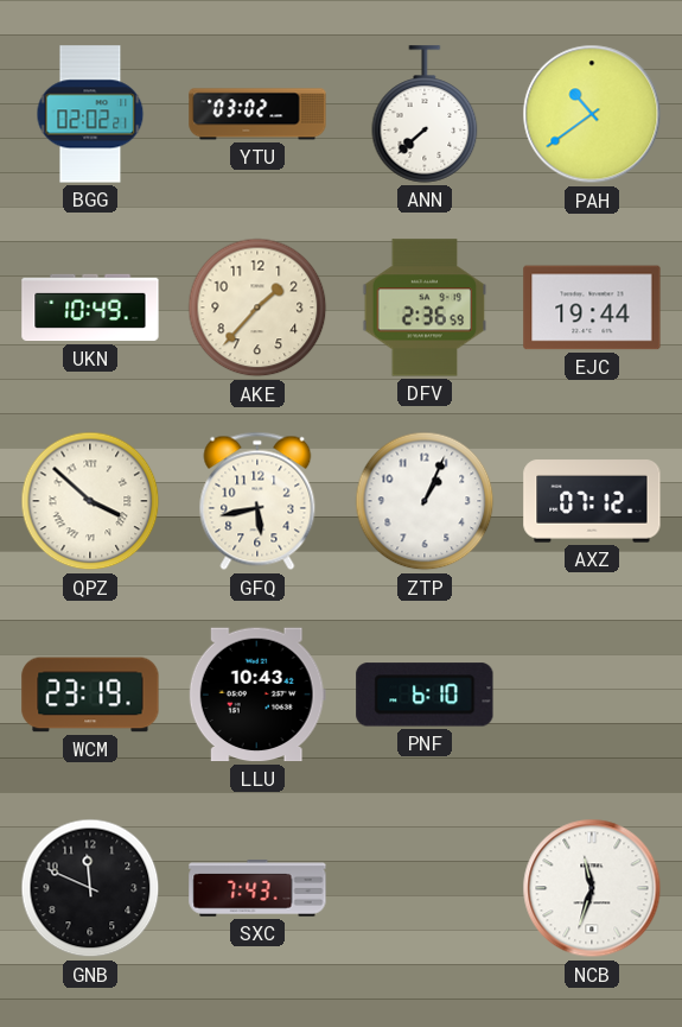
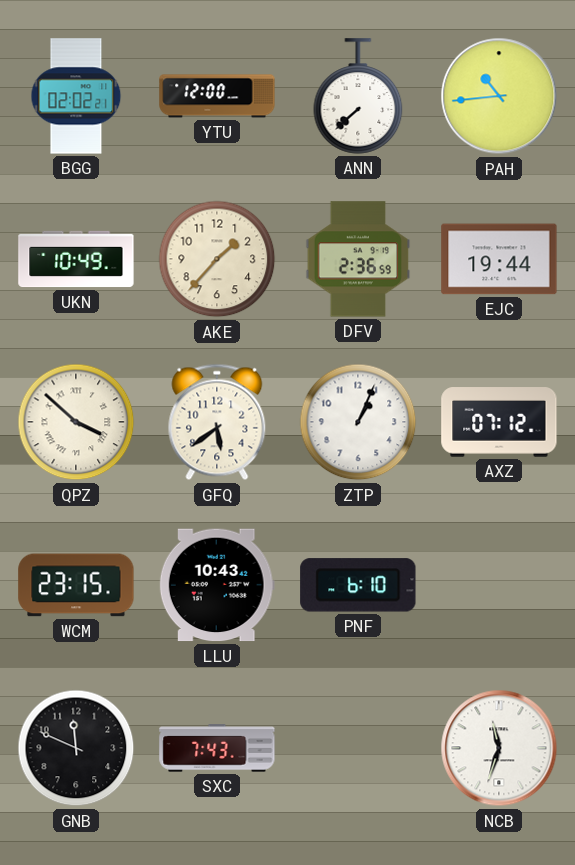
YTU: 03:02 -> 12:00
PAH: 10:39 -> 10:44
GFQ: 5:43 -> 5:39
WCM: 23:19 -> 23:15
